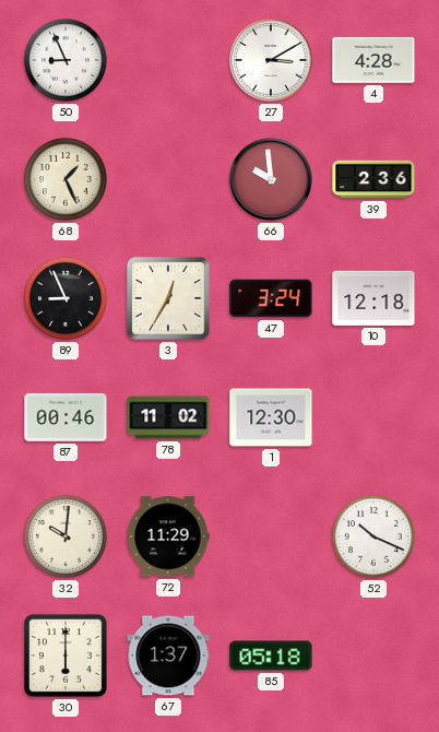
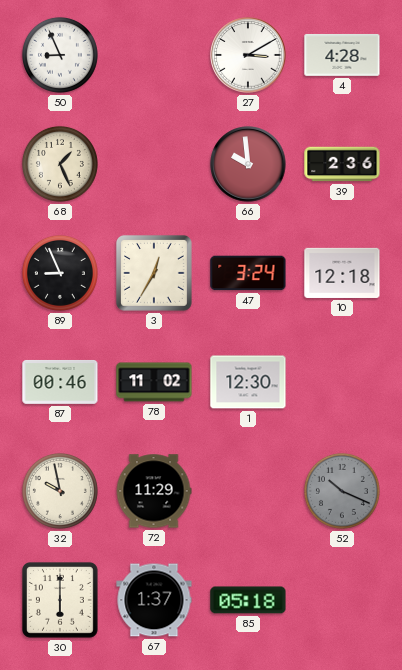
32: 10:01 -> 9:58
52 dial: white -> grey
